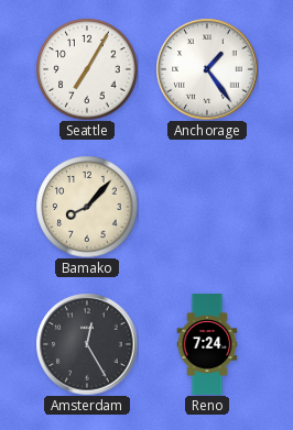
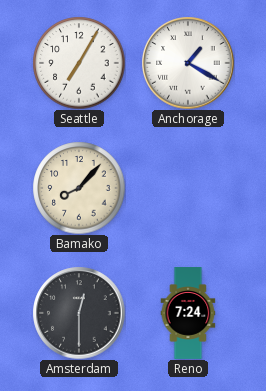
Anchorage: 1:24 -> 1:20
Amsterdam: 12:25 -> 12:30
